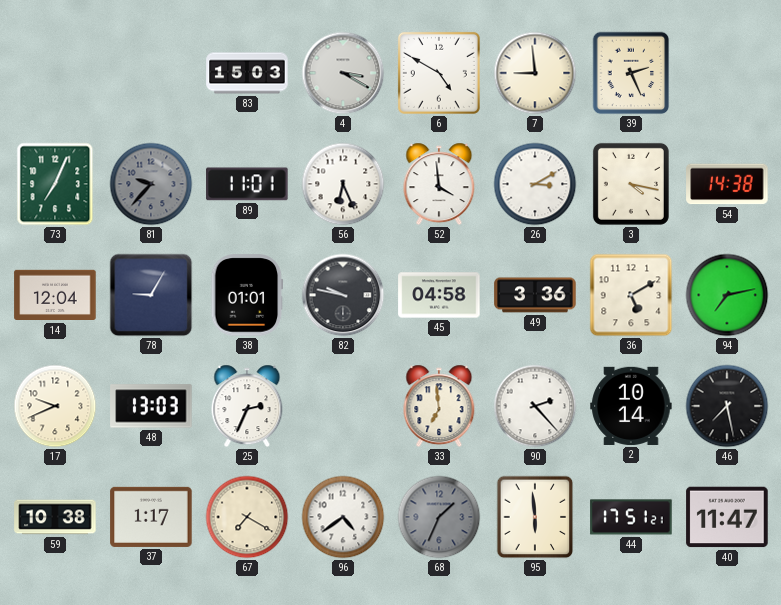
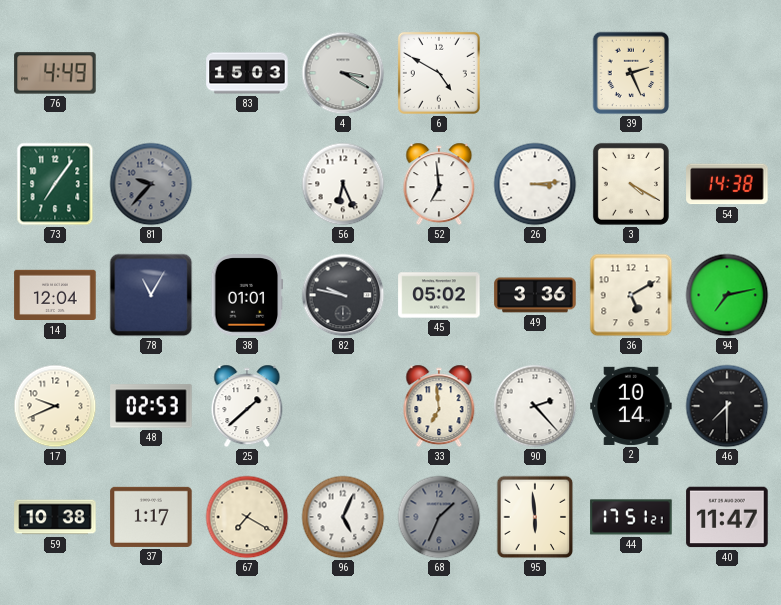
76: none -> 4:49
7: 8:59 -> none
73: 7:04 -> 7:06
89: 11:01 -> none
52: 3:59 -> 6:59
26: 3:10 -> 3:14
3: 4:17 -> 4:20
78: 9:05 -> 11:05
45: 04:58 -> 05:02
48: 13:03 -> 02:53
25: 2:34 -> 1:38
46: 7:28 -> 7:30
96: 4:39 -> 5:04
